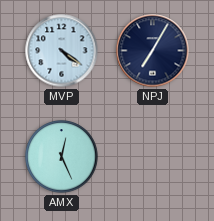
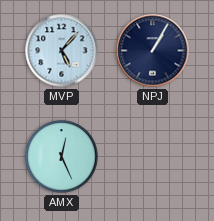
MVP: 4:21 -> 5:07
NPJ: 7:05 -> 1:05
